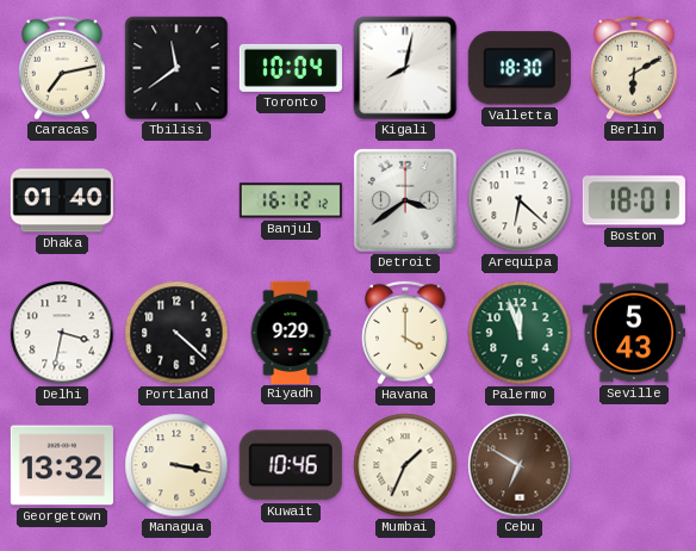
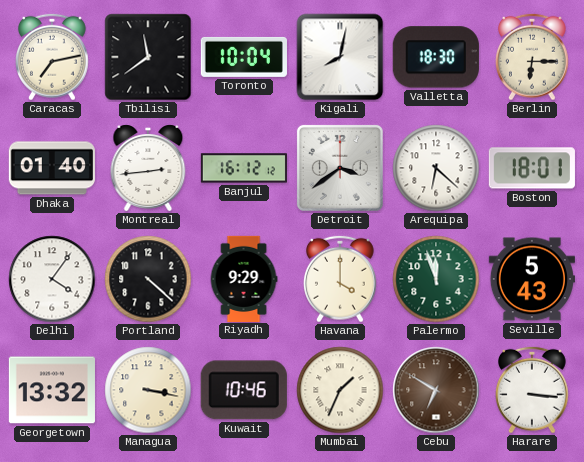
Berlin: 6:10 -> 6:15
Montreal: none -> 2:44
Delhi: 3:32 -> 4:06
Harare: none -> 3:16
